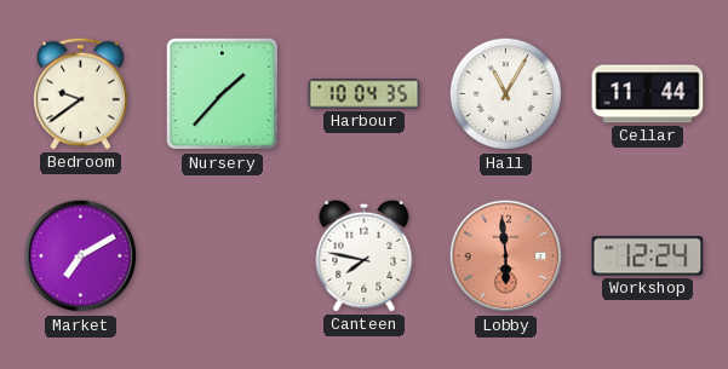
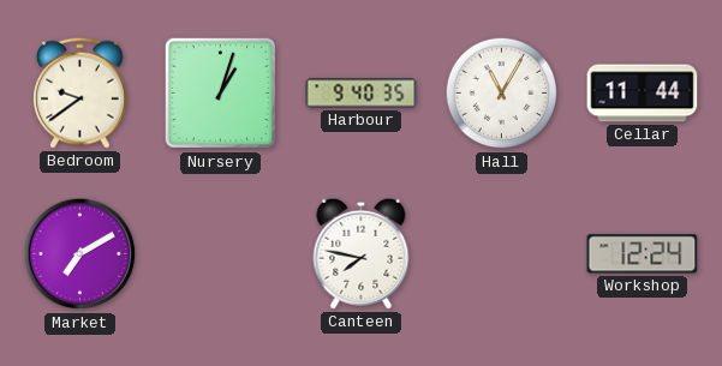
Nursery: 1:37 -> 1:03
Harbour: 10:04 -> 9:40
Lobby: 5:59 -> none
